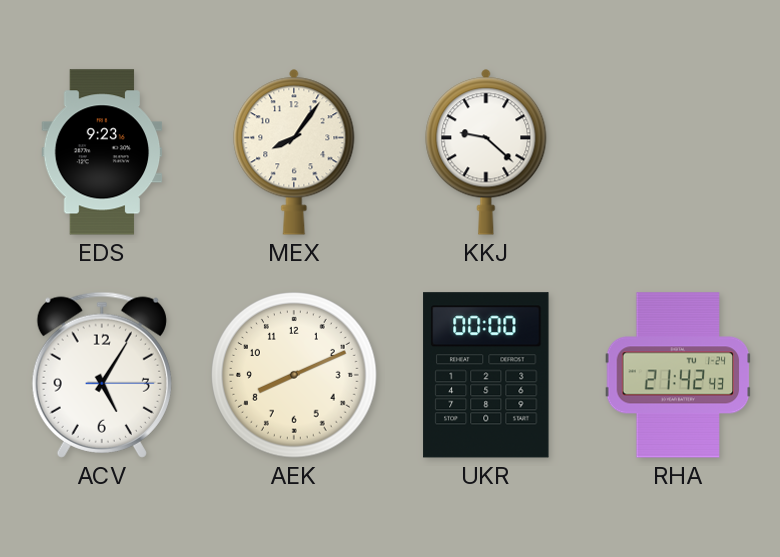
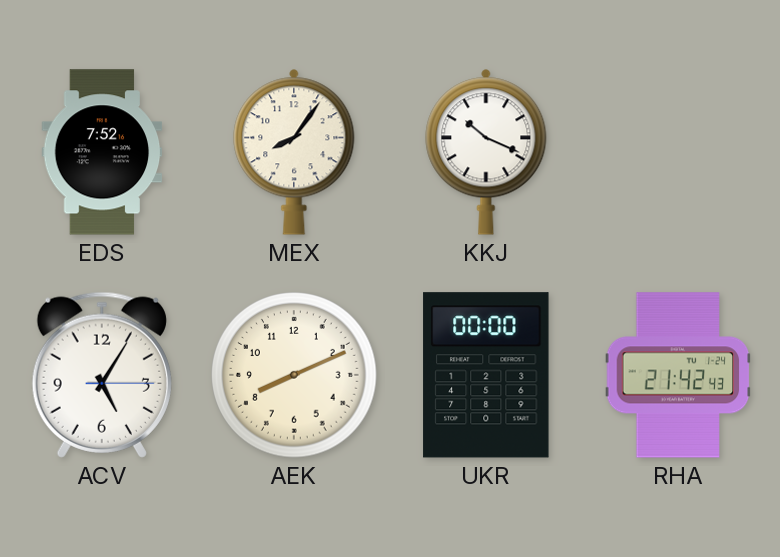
EDS: 9:23 -> 7:52
KKJ: 9:22 -> 10:19
